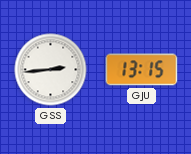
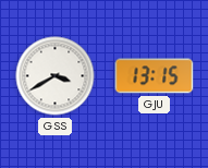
GSS: 2:44 -> 3:40
